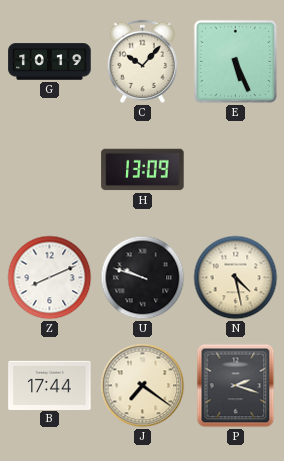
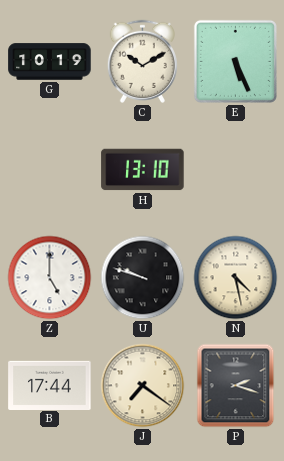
C: 10:07 -> 10:10
H: 13:09 -> 13:10
Z: 8:11 -> 5:00
